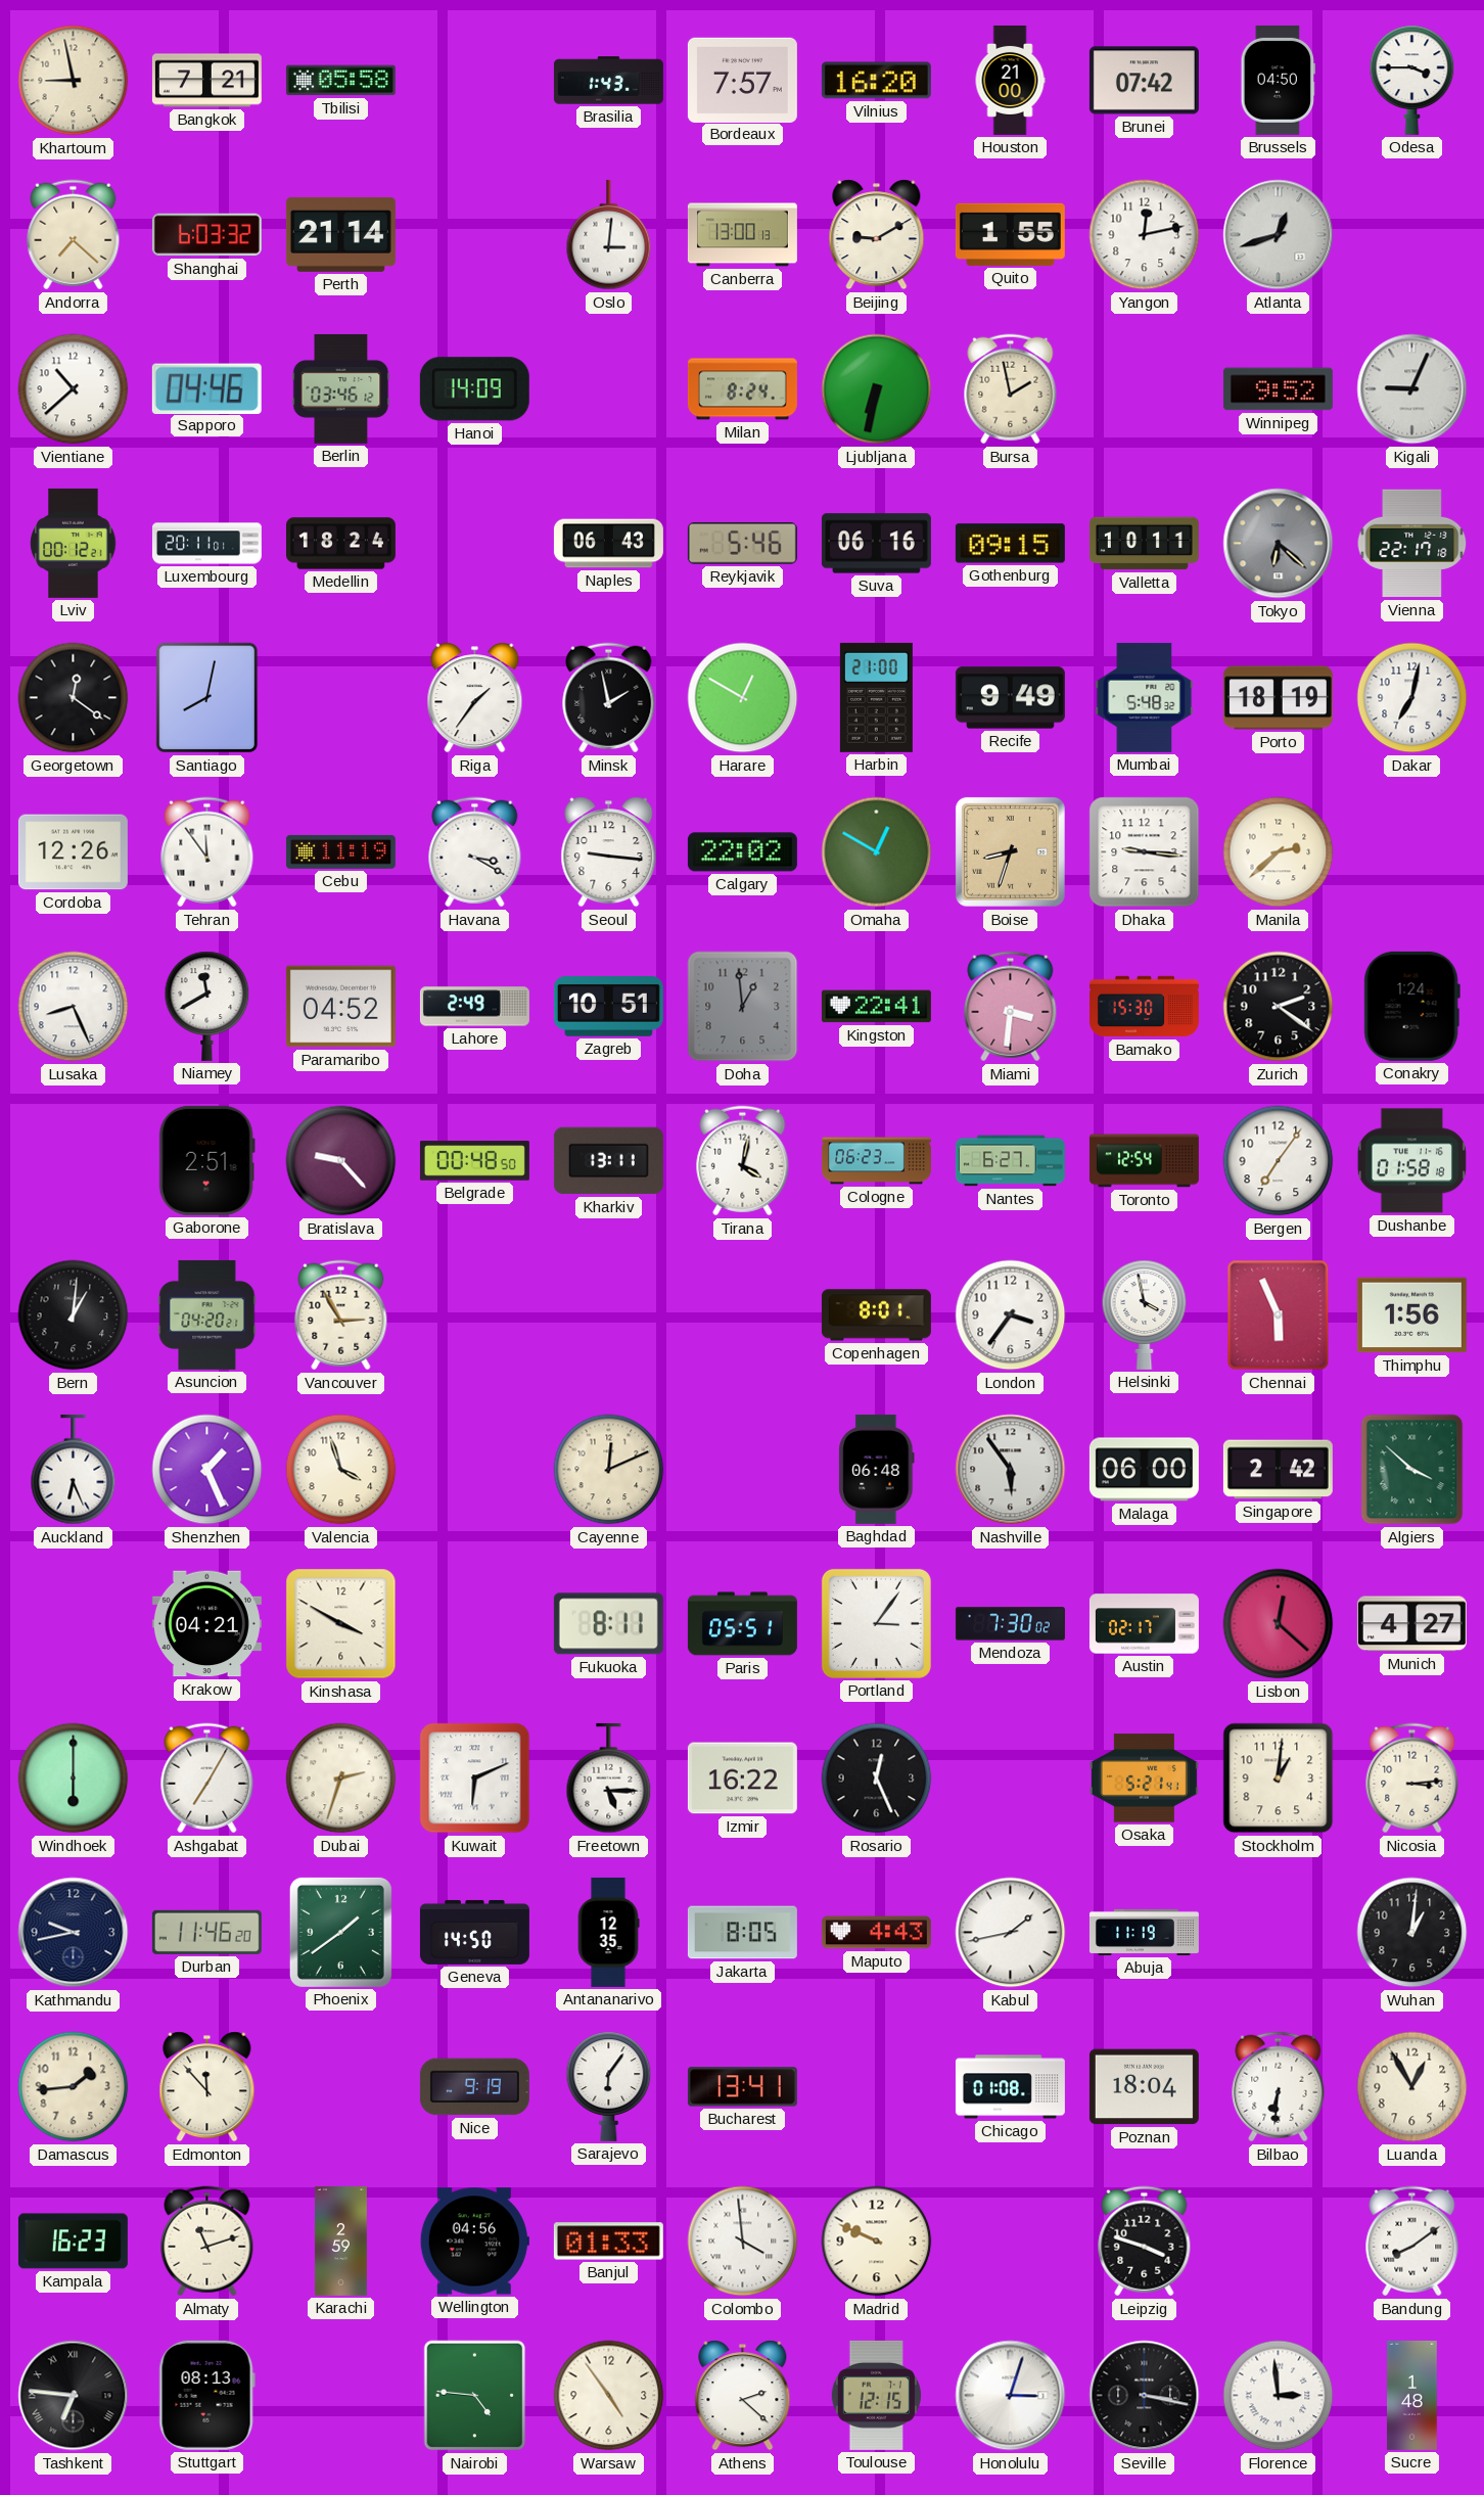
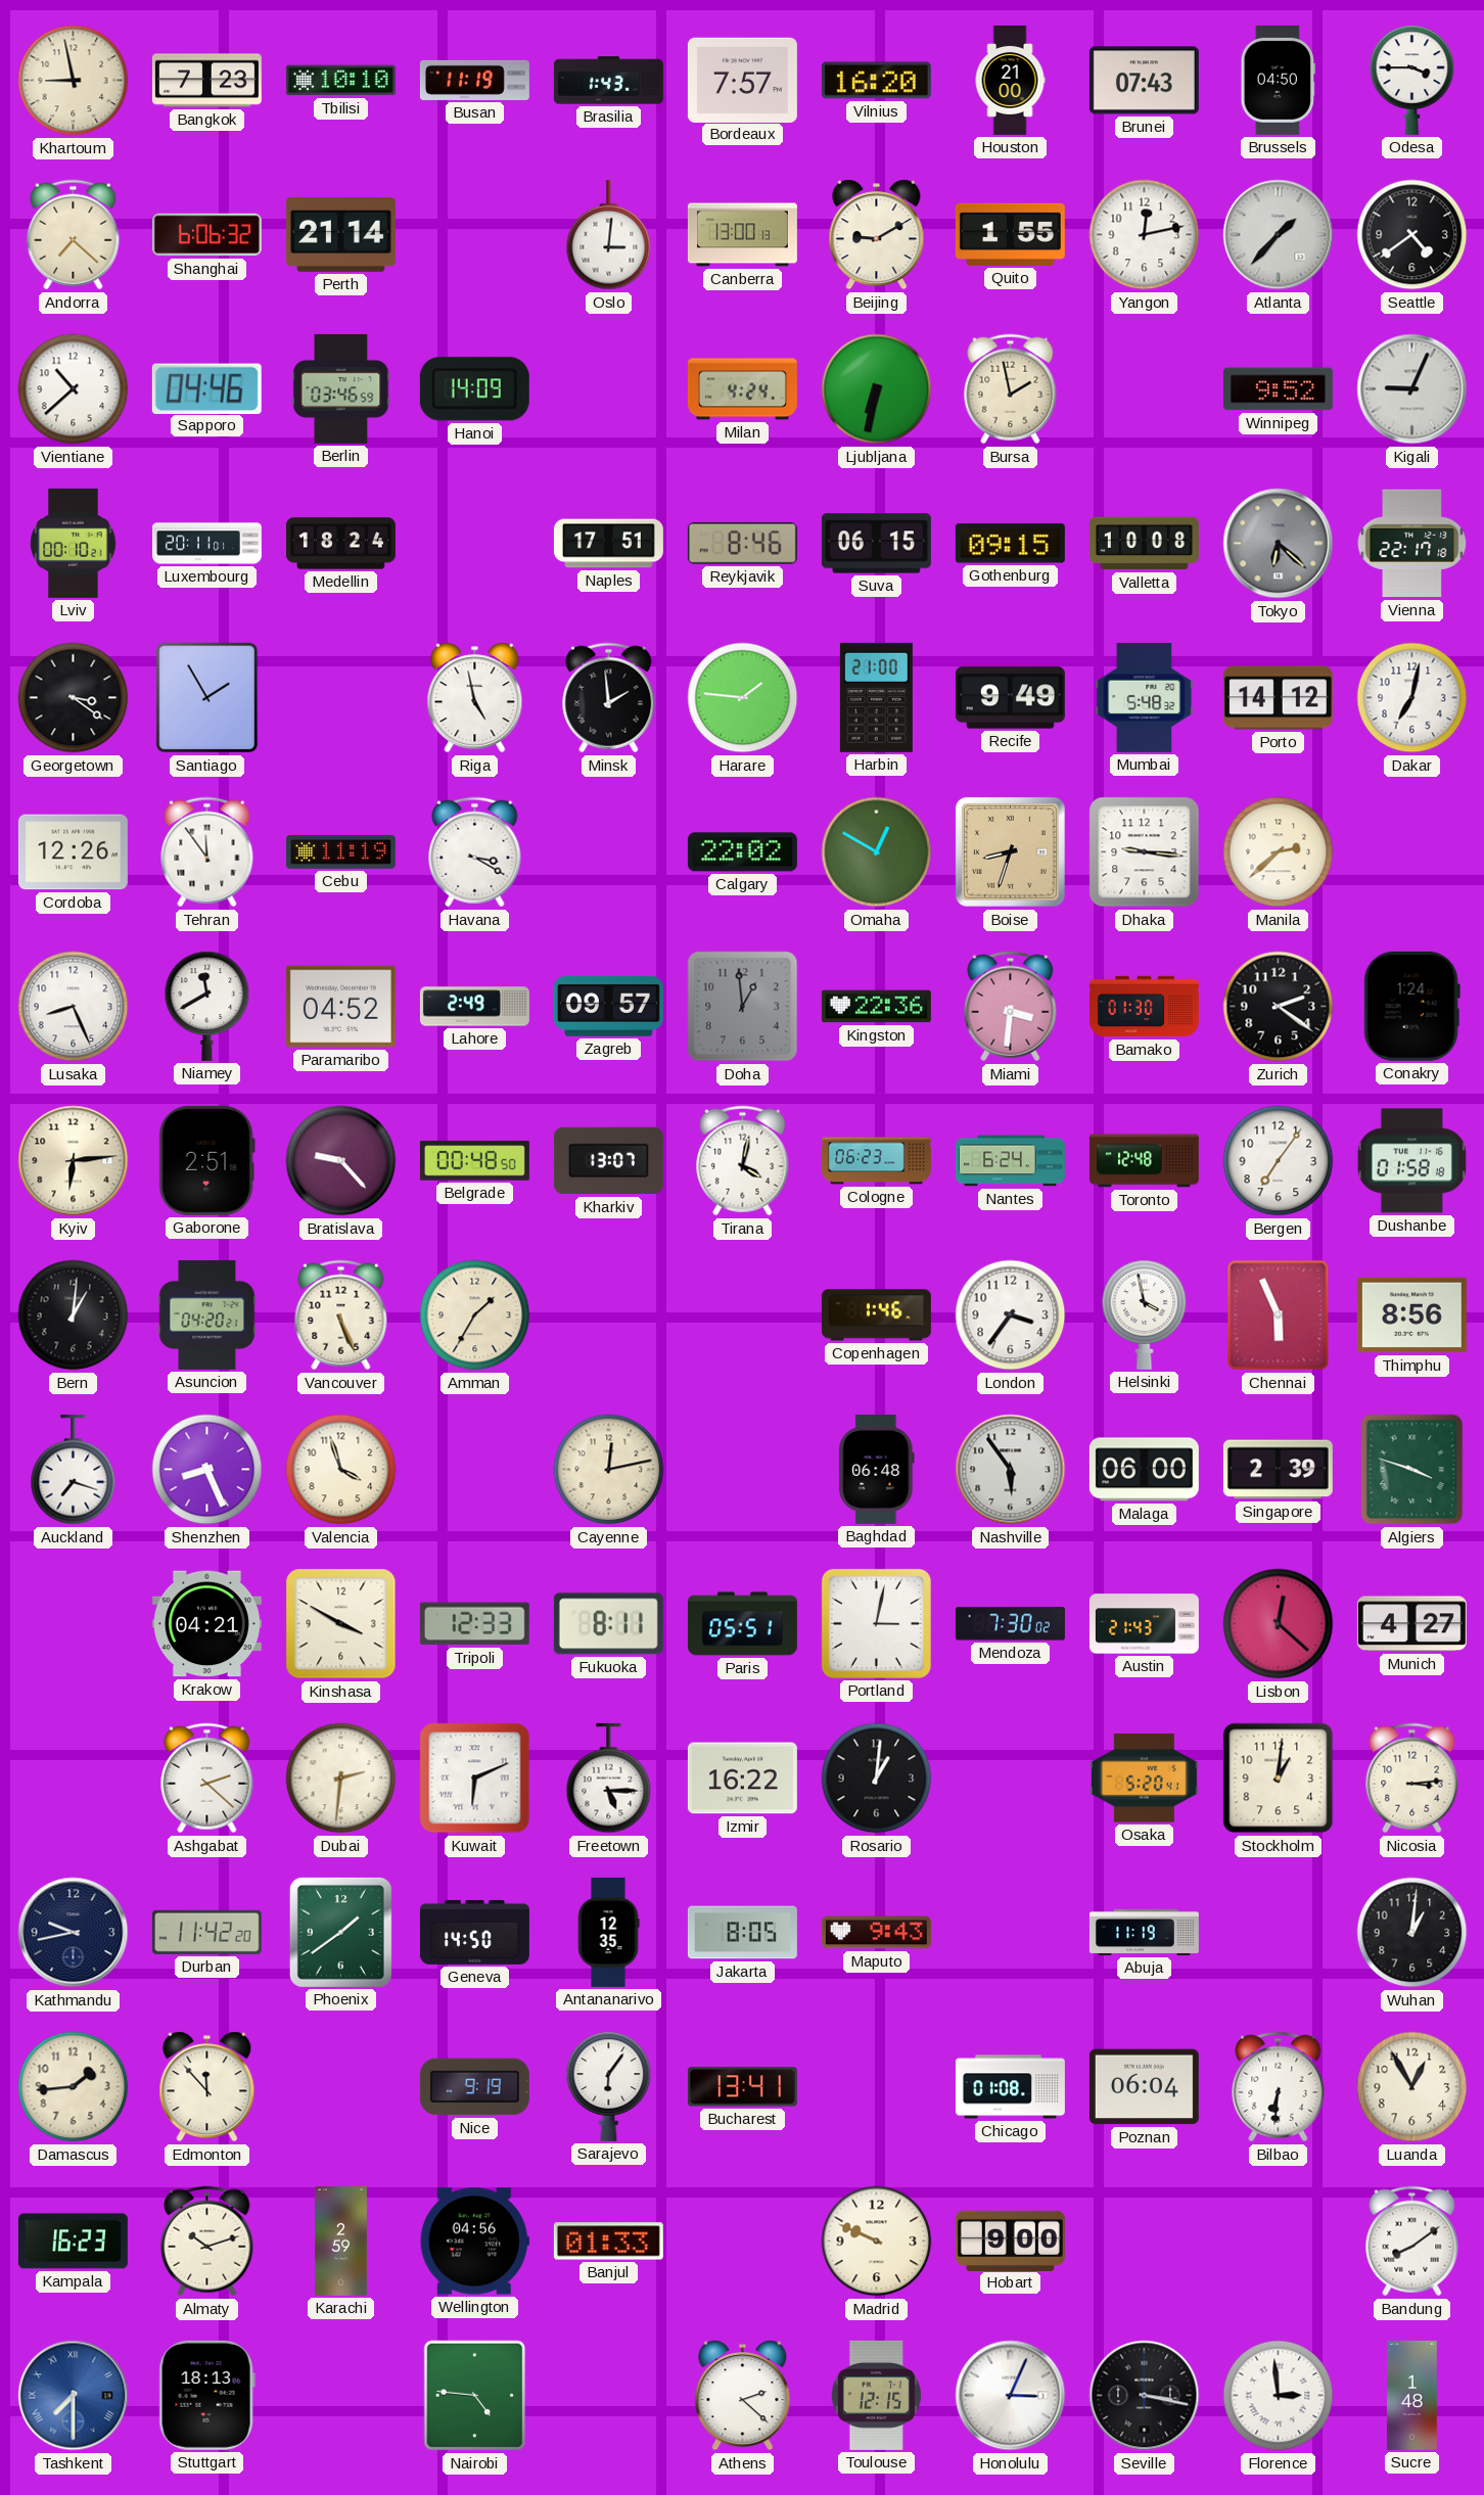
Bangkok: 7:21 -> 7:23
Tbilisi: 05:58 -> 10:10
Busan: none -> 11:19
Brunei: 07:42 -> 07:43
Shanghai: 6:03 -> 6:06
Atlanta: 12:42 -> 1:37
Seattle: none -> 4:39
Berlin: 03:46:12 -> 03:46:59
Milan: 8:24 -> 4:24
Lviv: 00:12 -> 00:10
Naples: 06:43 -> 17:51
Reykjavik: 5:46 -> 8:46
Suva: 06:16 -> 06:15
Valletta: 10:11 -> 10:08
Georgetown: 12:21 -> 3:21
Santiago: 8:02 -> 1:55
Riga: 1:36 -> 4:58
Minsk: 1:58 -> 1:59
Harare: 12:50 -> 1:46
Porto: 18:19 -> 14:12
Seoul: 9:16 -> none
Zagreb: 10:51 -> 09:57
Kingston: 22:41 -> 22:36
Bamako: 15:30 -> 01:30
Kyiv: none -> 6:14
Kharkiv: 13:11 -> 13:07
Nantes: 6:27 -> 6:24
Toronto: 12:54 -> 12:48
Vancouver: 2:55 -> 5:26
Amman: none -> 1:35
Copenhagen: 8:01 -> 1:46
Thimphu: 1:56 -> 8:56
Auckland: 6:26 -> 7:18
Shenzhen: 1:26 -> 8:26
Cayenne: 12:11 -> 12:13
Singapore: 2:42 -> 2:39
Algiers: 3:52 -> 3:48
Tripoli: none -> 12:33
Portland: 3:06 -> 3:02
Austin: 02:17 -> 21:43
Windhoek: 6:00 -> none
Ashgabat: 7:05 -> 2:22
Dubai: 2:33 -> 2:31
Rosario: 12:26 -> 1:01
Osaka: 5:21 -> 5:20
Durban: 11:46 -> 11:42
Maputo: 4:43 -> 9:43
Kabul: 1:43 -> none
Poznan: 18:04 -> 06:04
Almaty: 11:12 -> 10:12
Colombo: 3:59 -> none
Hobart: none -> 9:00
Leipzig: 3:48 -> none
Tashkent: 6:46 -> 7:30
Tashkent dial: black -> blue
Stuttgart: 08:13 -> 18:13
Warsaw: 4:54 -> none
Honolulu: 3:03 -> 3:04
